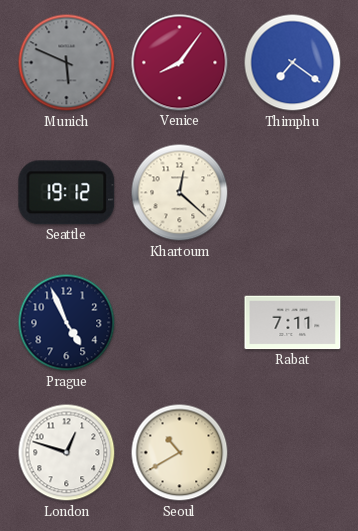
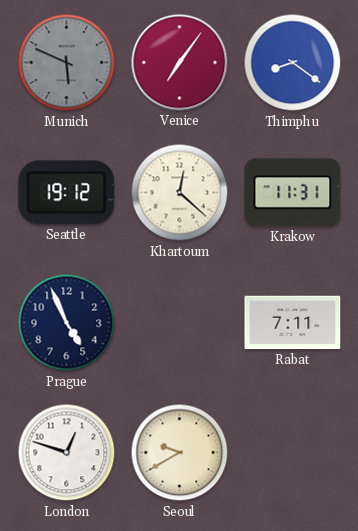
Venice: 8:06 -> 7:06
Thimphu: 7:21 -> 8:21
Krakow: none -> 11:31
Seoul: 10:40 -> 9:40
